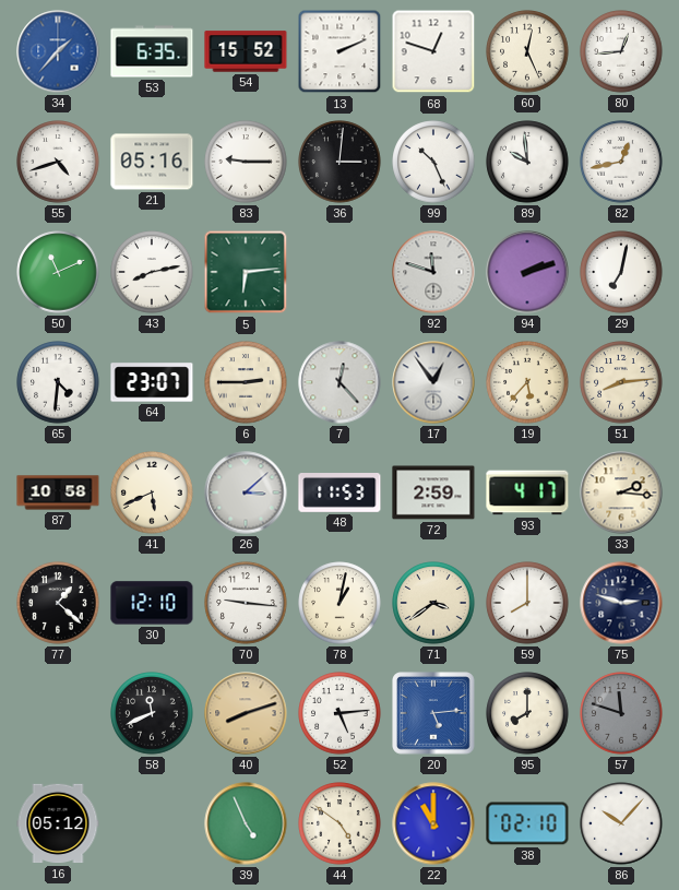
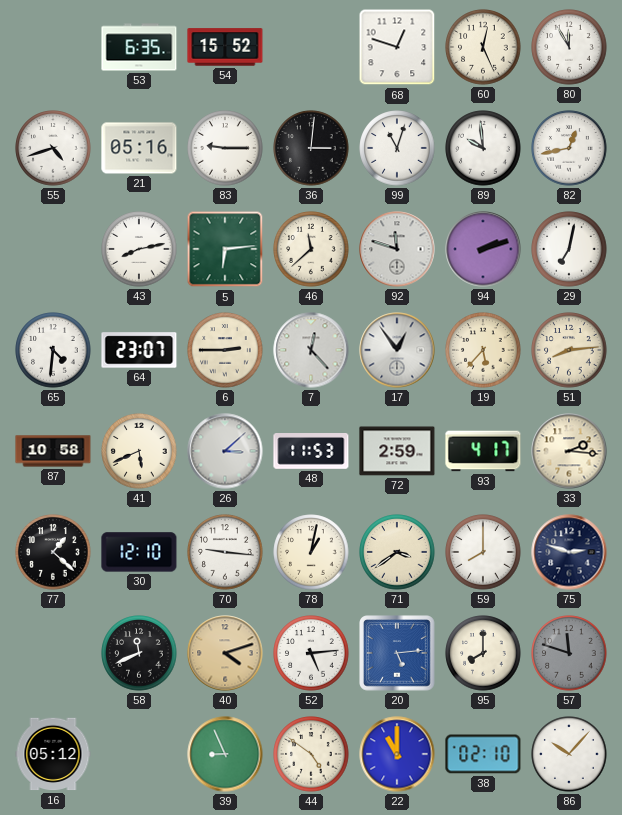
34: 1:37 -> none
13: 2:11 -> none
80: 12:44 -> 11:55
99: 10:26 -> 11:03
50: 11:11 -> none
46: none -> 11:38
40: 8:12 -> 4:12
39: 4:56 -> 8:56
